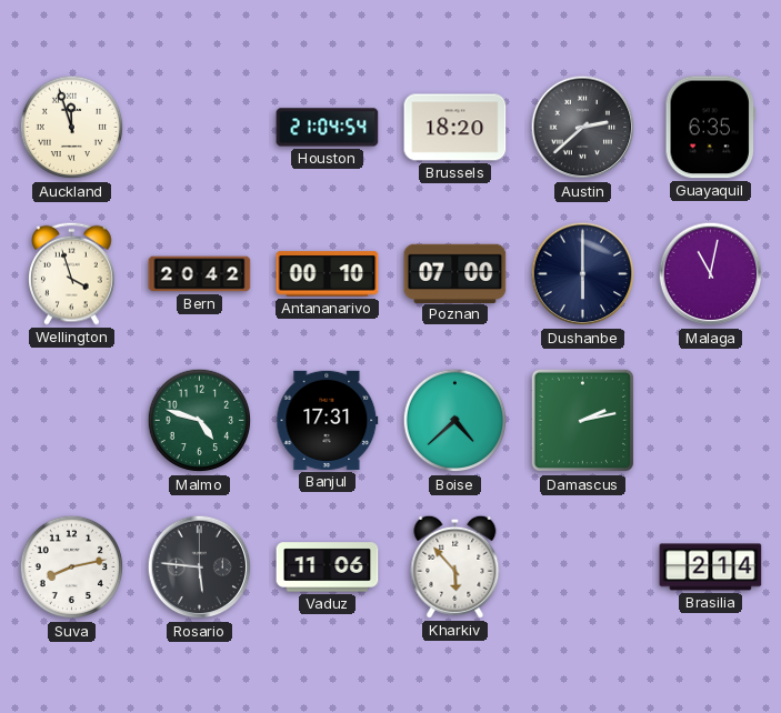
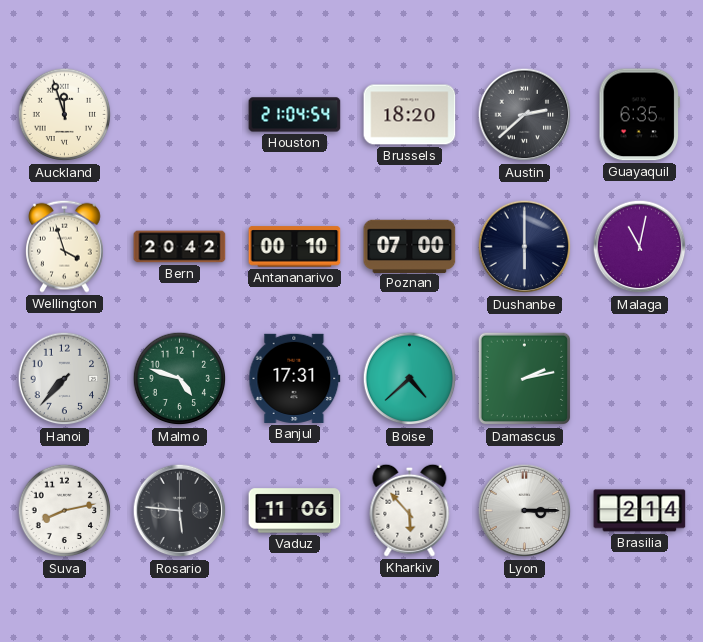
Hanoi: none -> 7:37
Lyon: none -> 3:15
